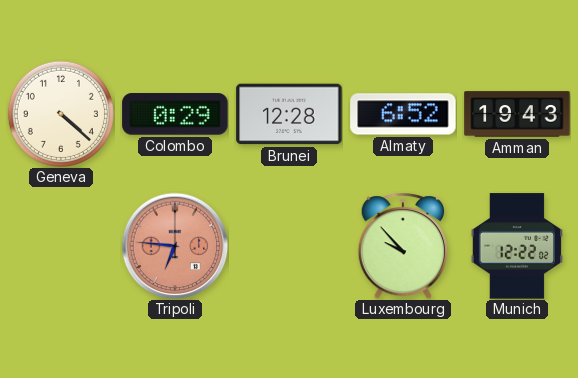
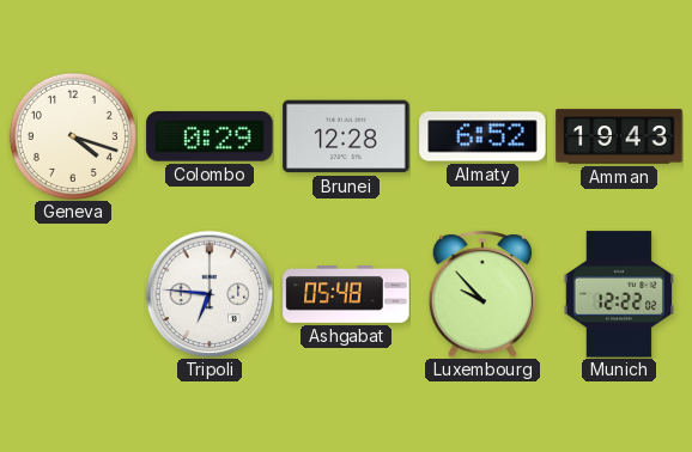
Geneva: 4:22 -> 4:18
Tripoli dial: salmon -> white
Ashgabat: none -> 05:48
